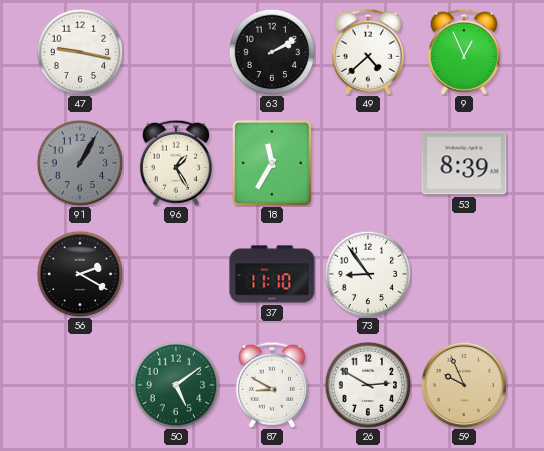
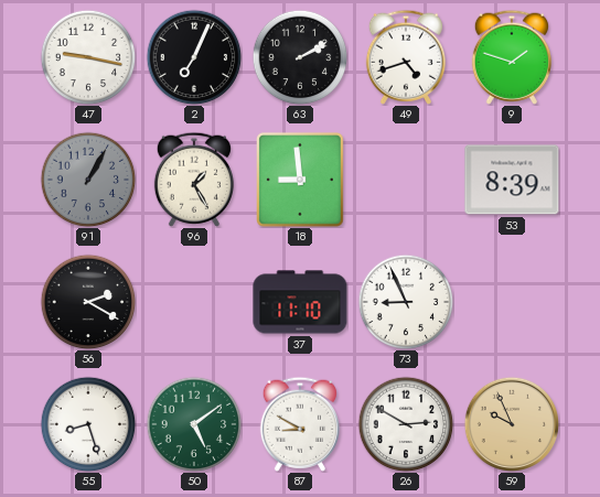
2: none -> 7:04
49: 4:38 -> 4:42
9: 12:56 -> 1:48
18: 11:35 -> 8:59
73: 8:54 -> 8:56
55: none -> 8:27
